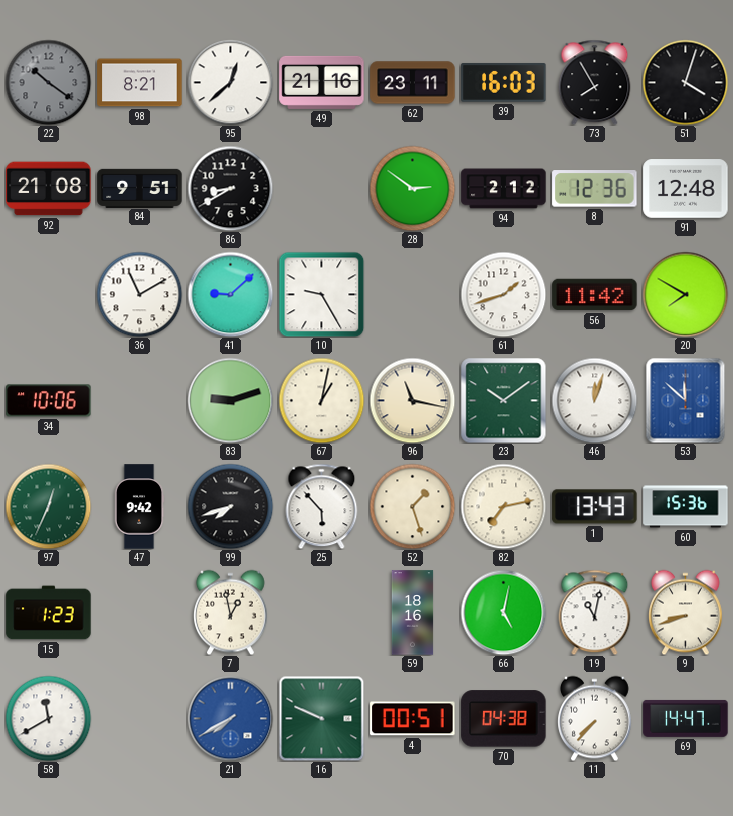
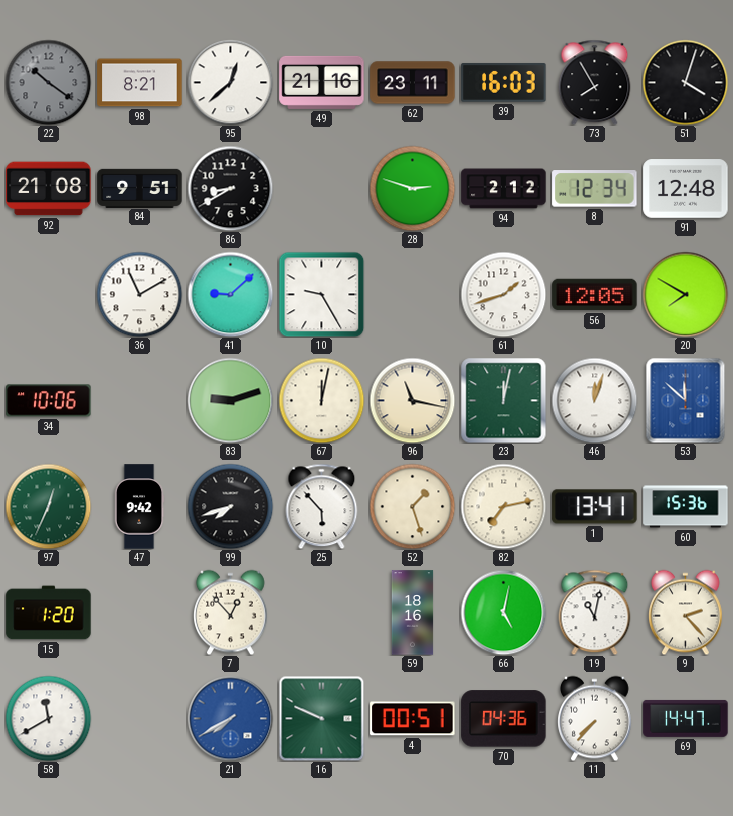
28: 2:51 -> 2:48
8: 12:36 -> 12:34
56: 11:42 -> 12:05
67: 1:02 -> 12:02
23: 10:09 -> 12:02
1: 13:43 -> 13:41
15: 1:23 -> 1:20
7: 12:58 -> 12:53
9: 8:42 -> 2:23
70: 04:38 -> 04:36
